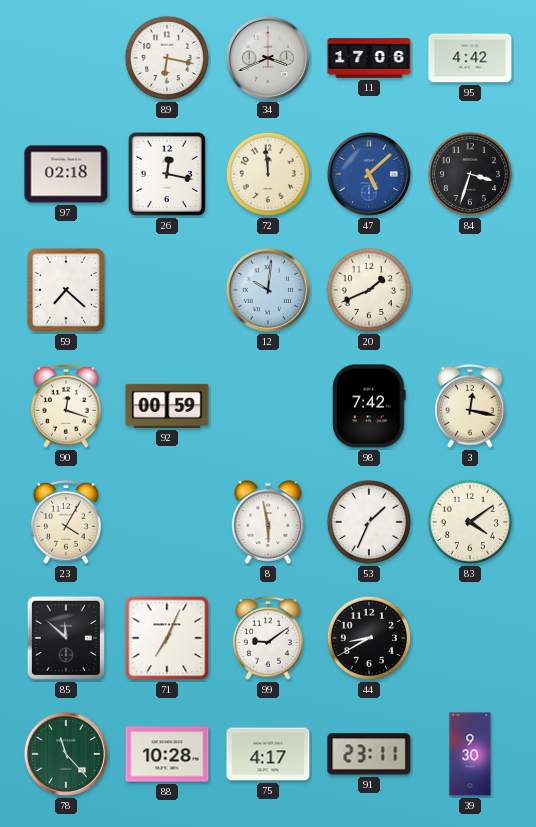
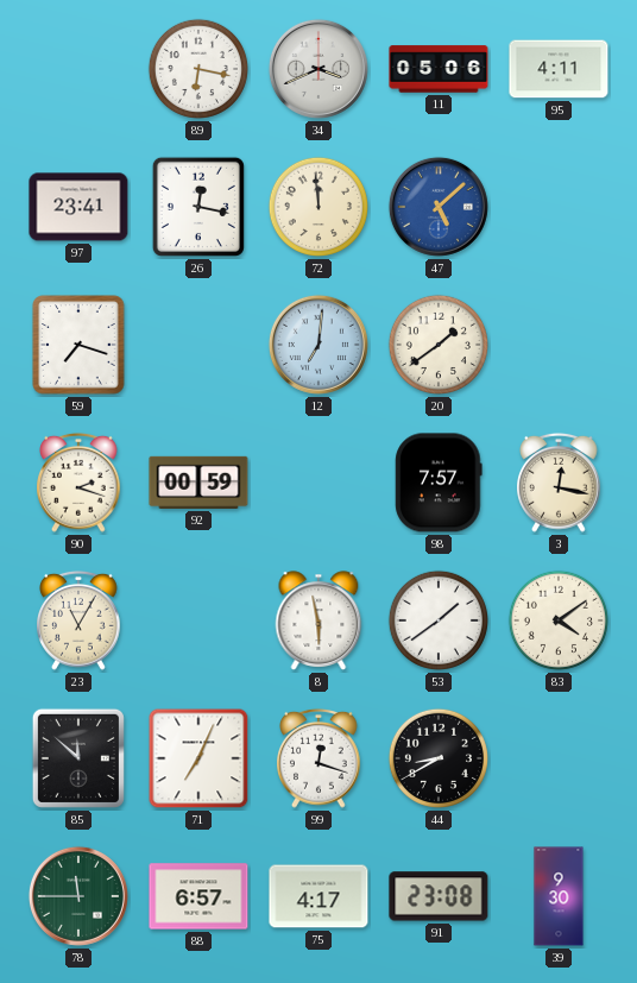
11: 17:06 -> 05:06
95: 4:42 -> 4:11
97: 02:18 -> 23:41
84: 3:33 -> none
59: 7:22 -> 7:18
12: 10:01 -> 7:01
20: 1:41 -> 1:39
90: 12:18 -> 2:18
98: 7:42 -> 7:57
23: 4:05 -> 11:05
53: 1:34 -> 1:39
99: 9:09 -> 12:18
78: 11:23 -> 11:45
88: 10:28 -> 6:57
91: 23:11 -> 23:08
